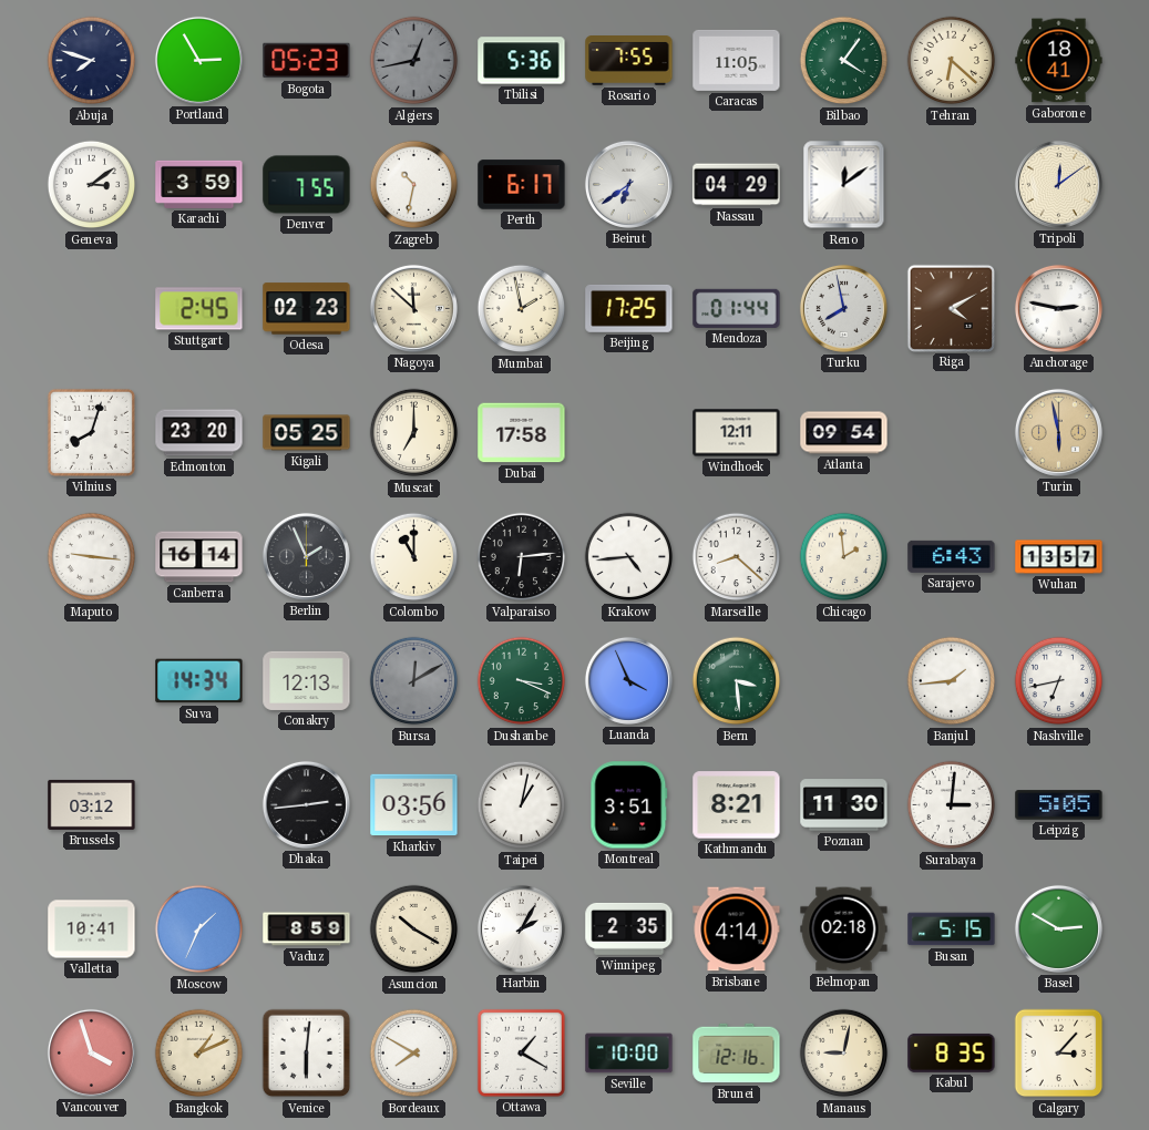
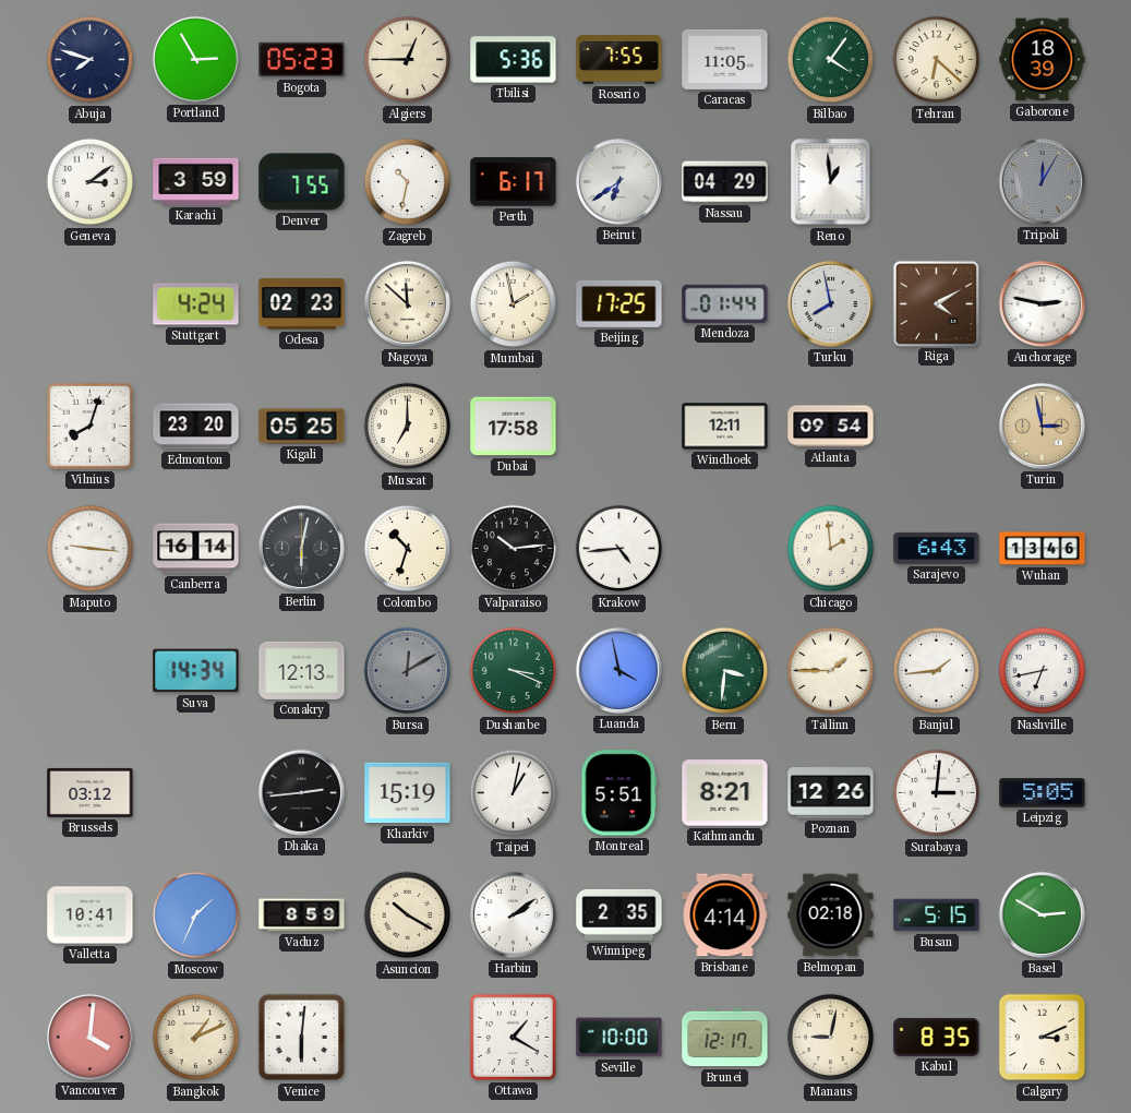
Algiers: 12:43 -> 12:45
Algiers dial: grey -> cream
Gaborone: 18:41 -> 18:39
Reno: 12:09 -> 12:59
Tripoli: 12:09 -> 12:05
Tripoli dial: cream -> grey
Stuttgart: 2:45 -> 4:24
Turin: 5:58 -> 2:58
Berlin: 1:56 -> 6:02
Colombo: 11:00 -> 10:33
Valparaiso: 6:14 -> 10:14
Marseille: 8:22 -> none
Wuhan: 13:57 -> 13:46
Luanda: 3:56 -> 3:58
Bern: 3:29 -> 3:31
Tallinn: none -> 1:45
Kharkiv: 03:56 -> 15:19
Montreal: 3:51 -> 5:51
Poznan: 11:30 -> 12:26
Harbin: 2:05 -> 2:09
Vancouver: 3:57 -> 4:01
Bordeaux: 7:50 -> none
Brunei: 12:16 -> 12:17
Calgary: 3:07 -> 3:11
